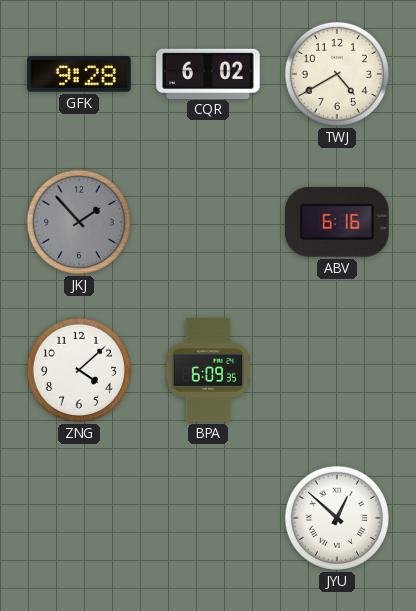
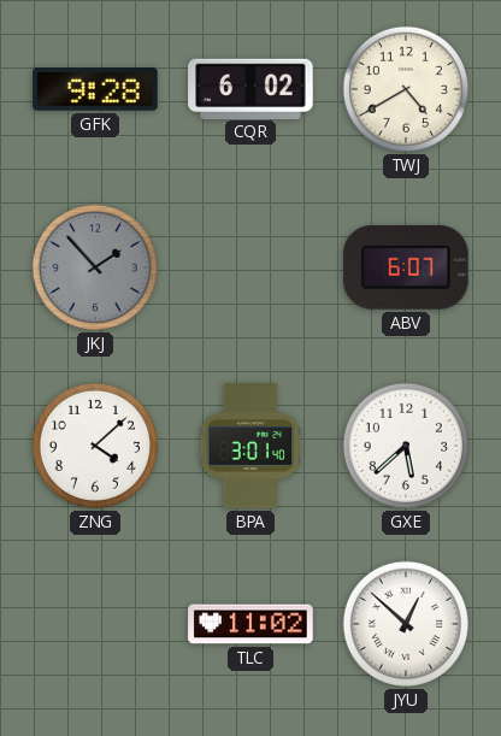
ABV: 6:16 -> 6:07
BPA: 6:09 -> 3:01
GXE: none -> 5:38
TLC: none -> 11:02
